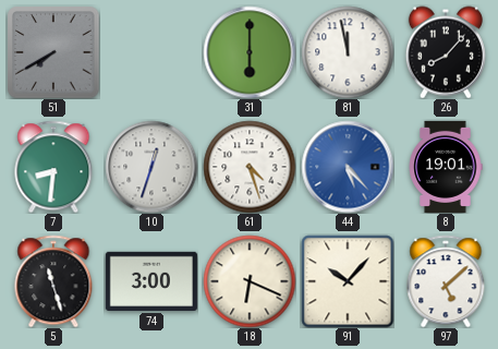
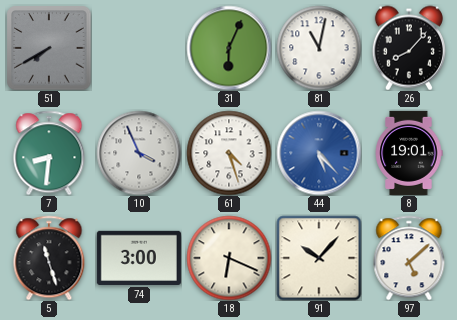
31: 6:00 -> 6:04
81: 11:58 -> 11:02
10: 12:33 -> 3:56
